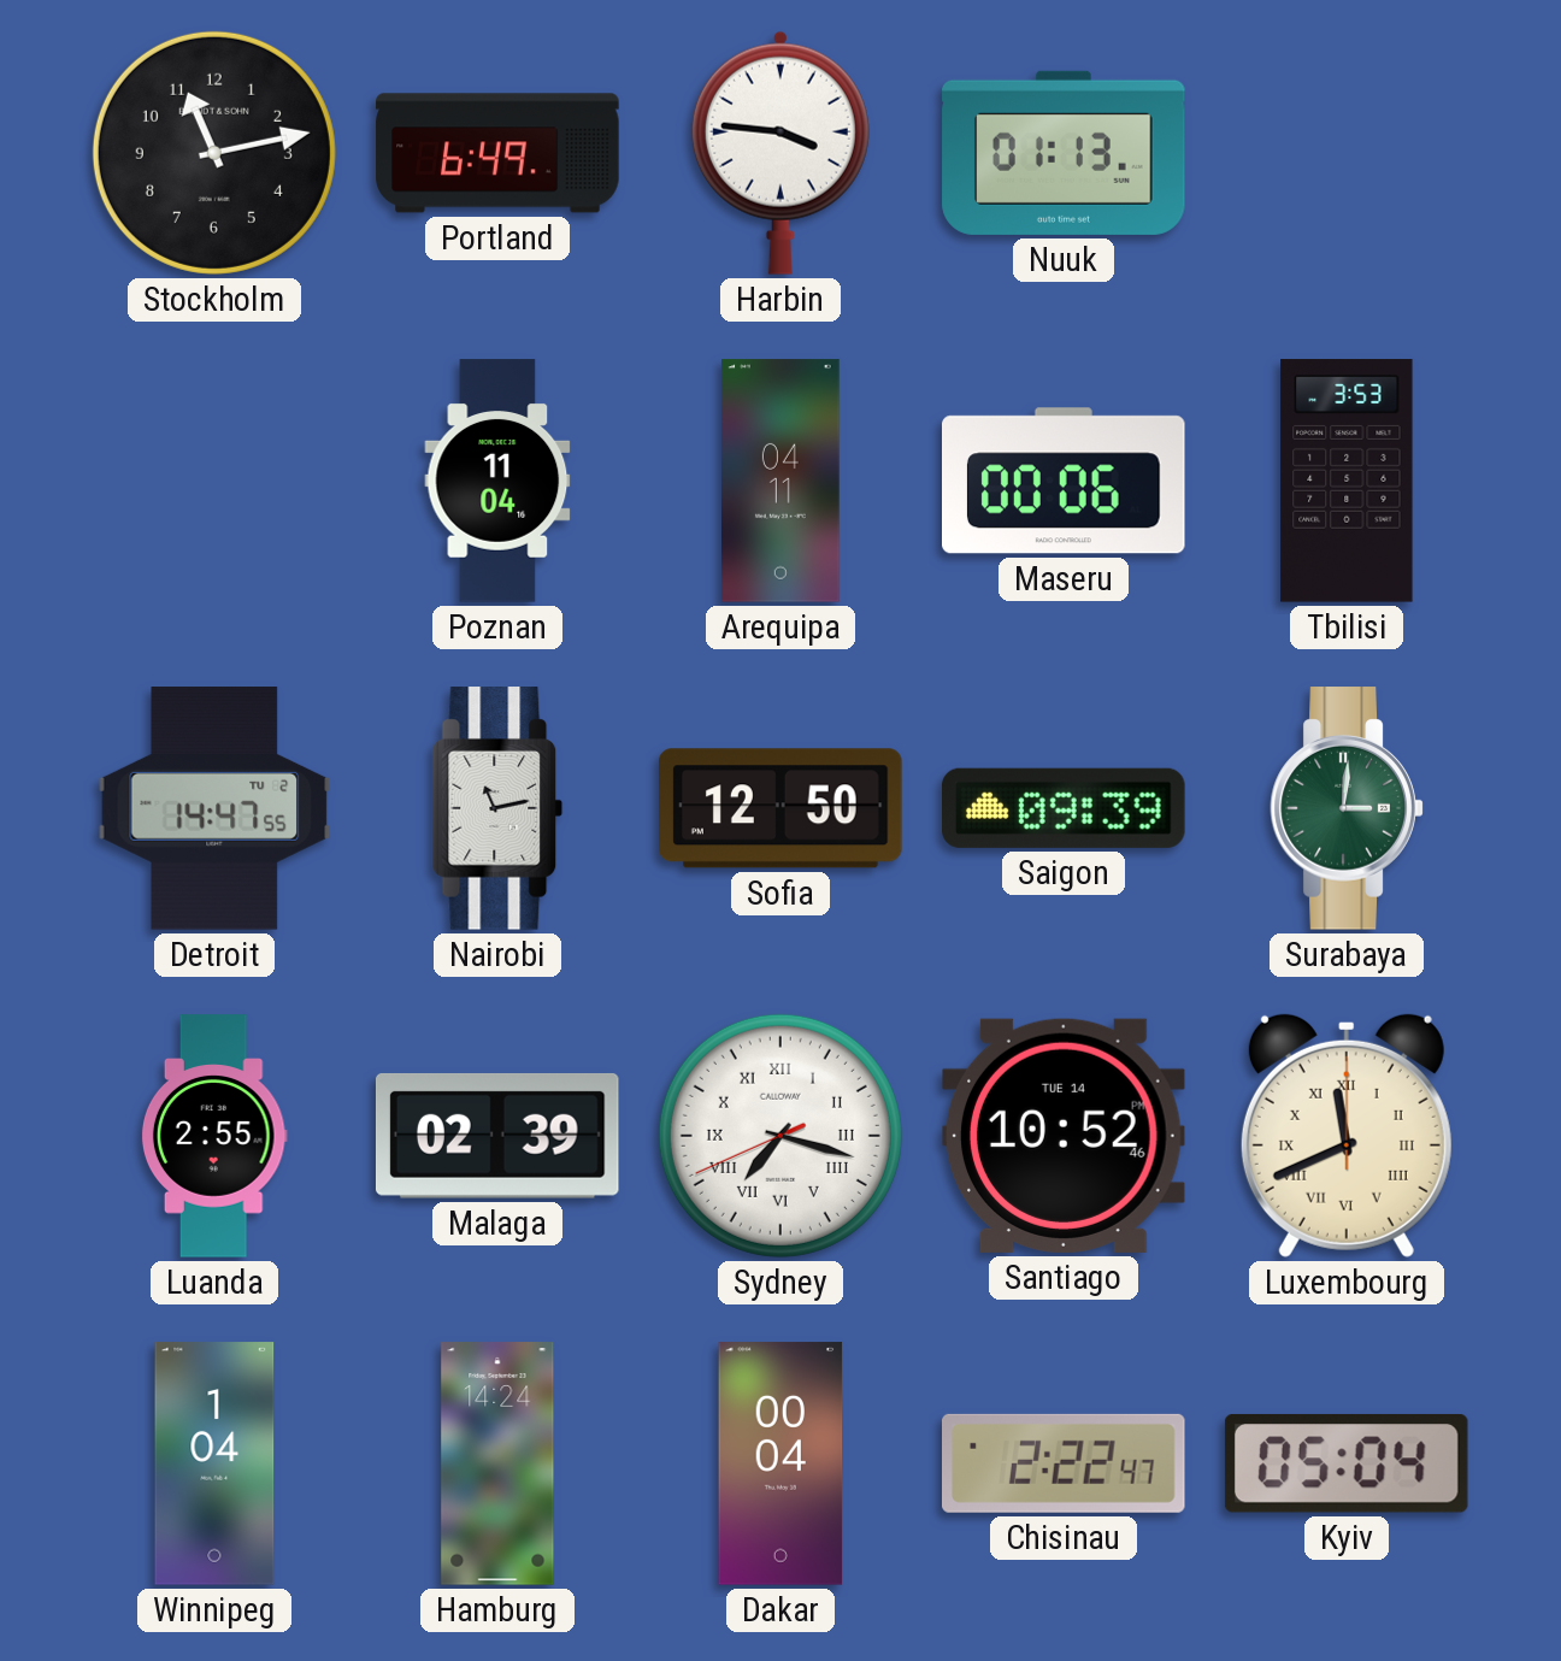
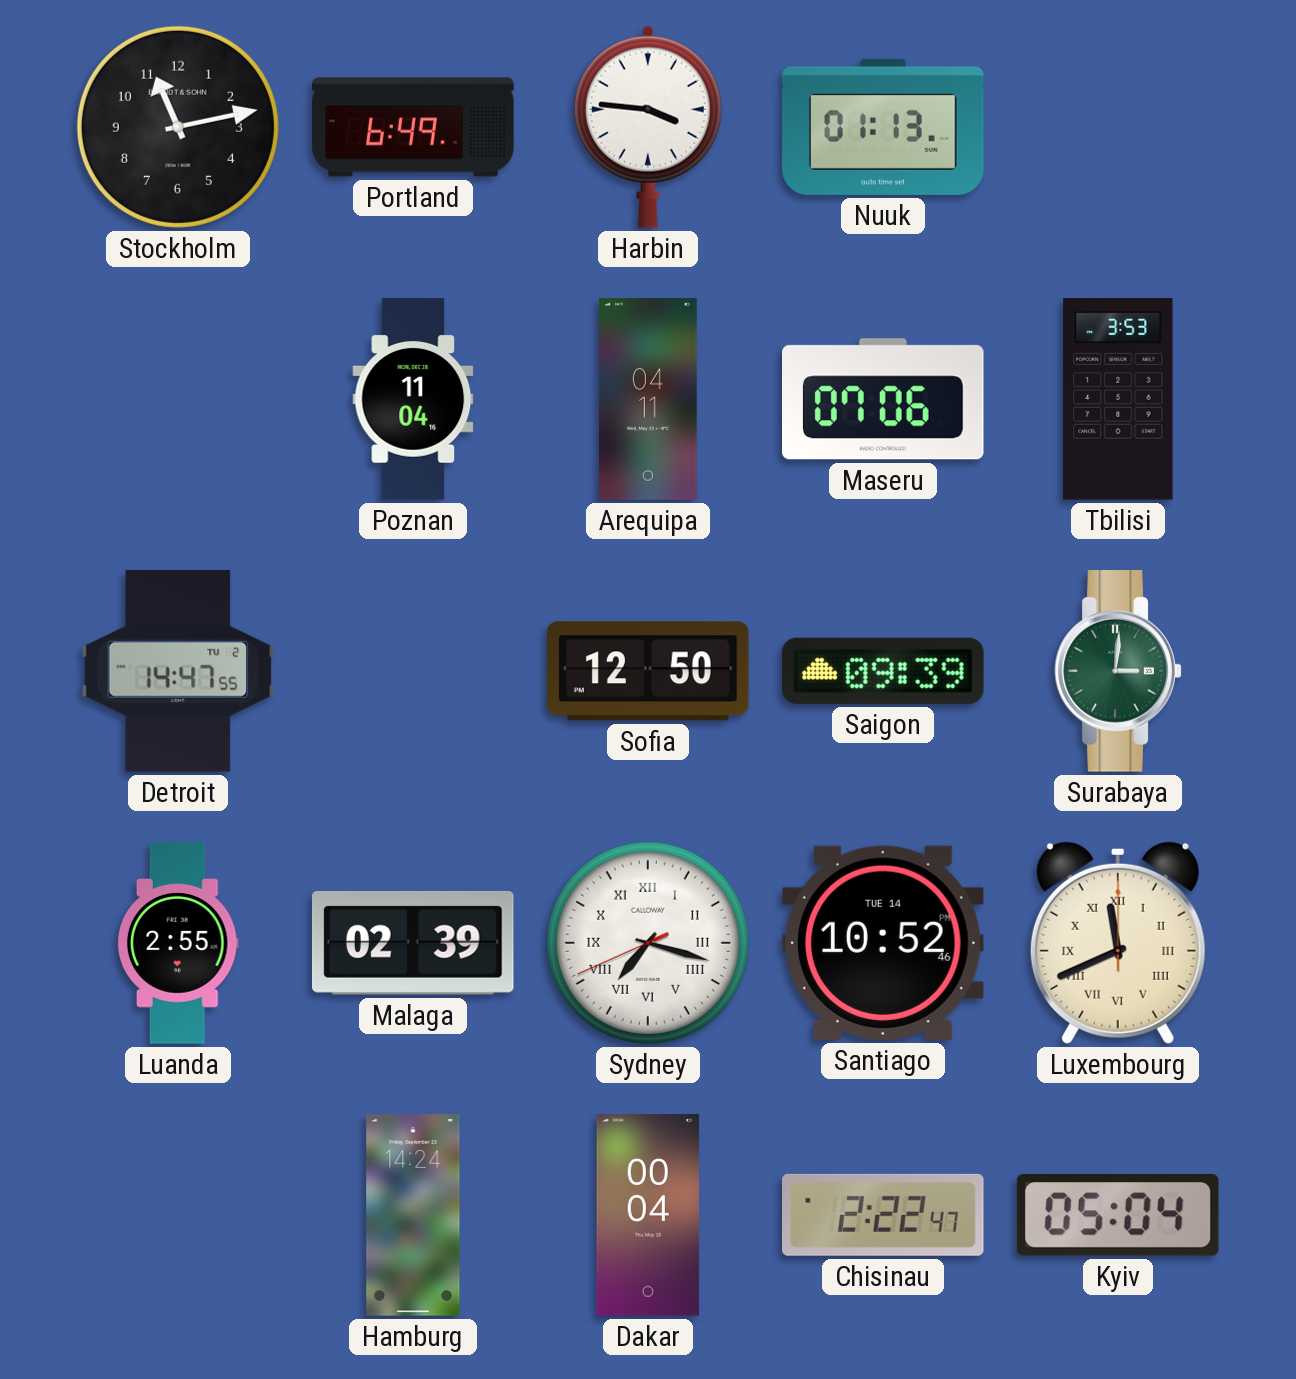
Maseru: 00:06 -> 07:06
Nairobi: 11:13 -> none
Winnipeg: 1:04 -> none
